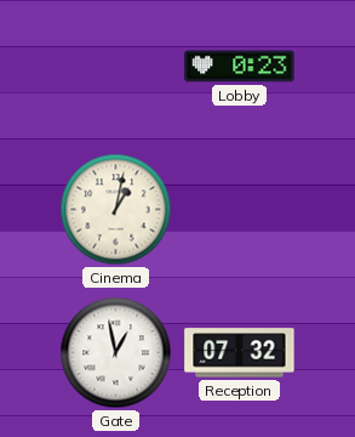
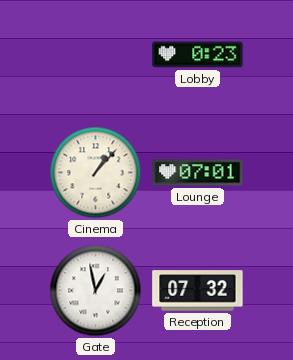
Cinema: 1:02 -> 1:07
Lounge: none -> 07:01
